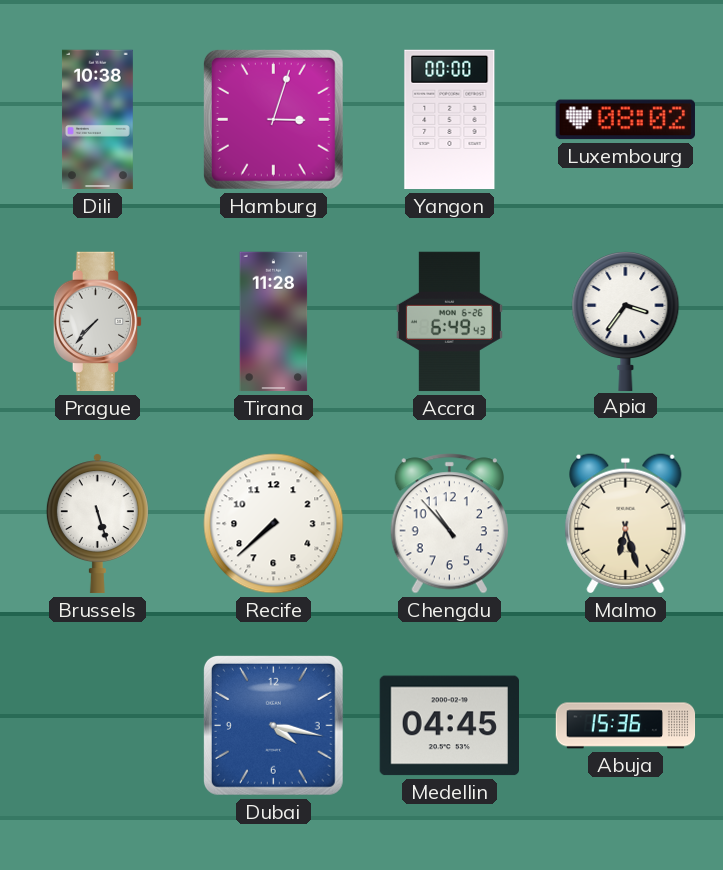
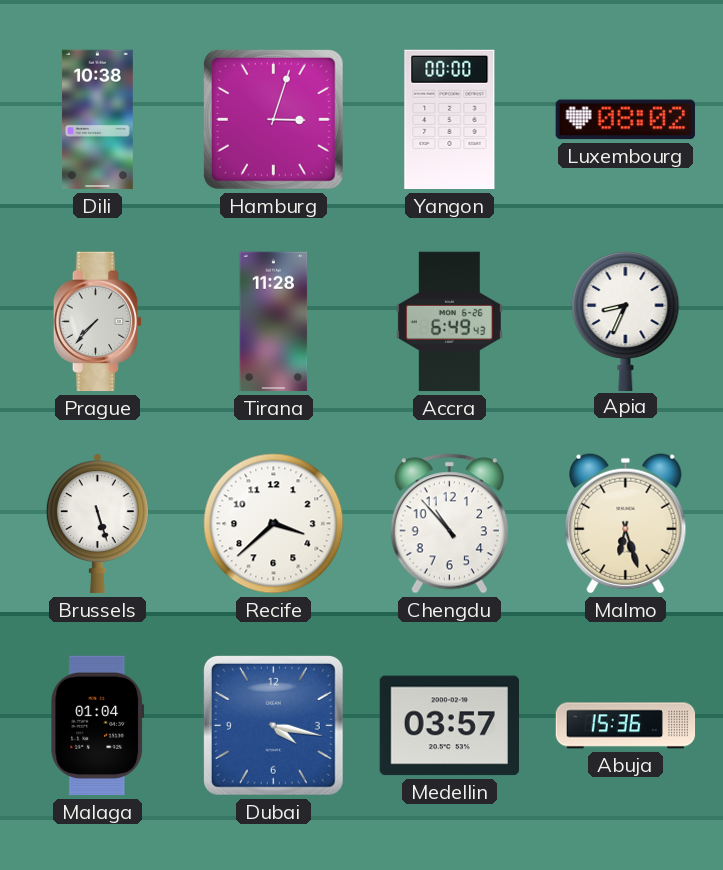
Apia: 3:36 -> 8:34
Recife: 7:38 -> 3:38
Malaga: none -> 01:04
Medellin: 04:45 -> 03:57
